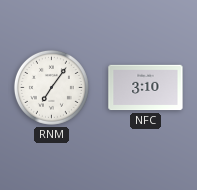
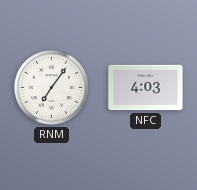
NFC: 3:10 -> 4:03
